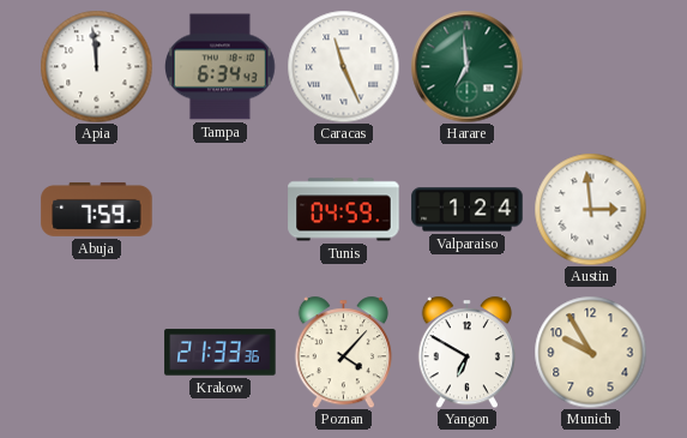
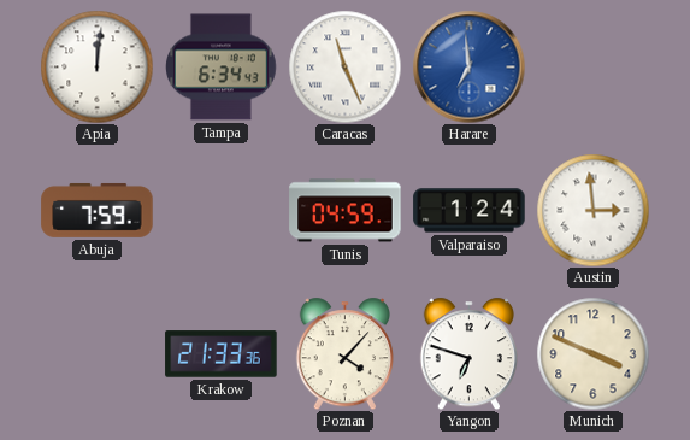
Apia: 11:59 -> 12:01
Harare dial: green -> blue
Yangon: 6:50 -> 6:48
Munich: 9:55 -> 3:49
